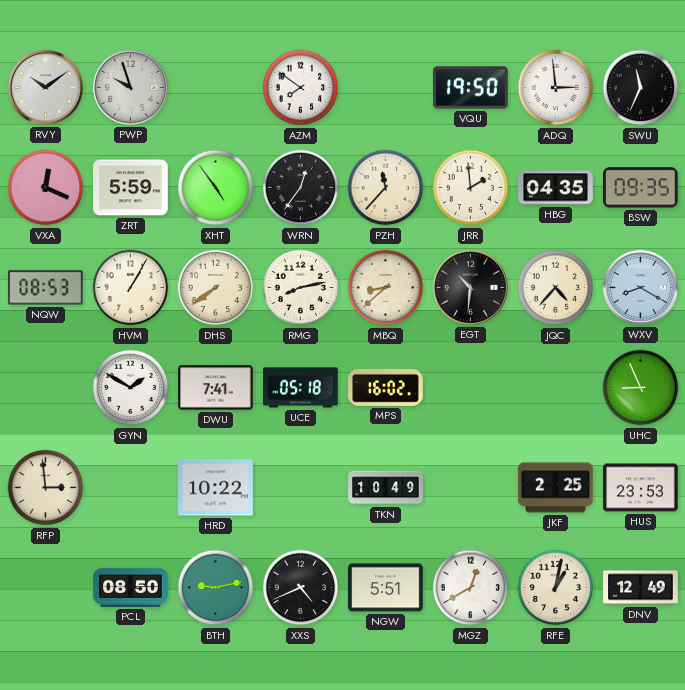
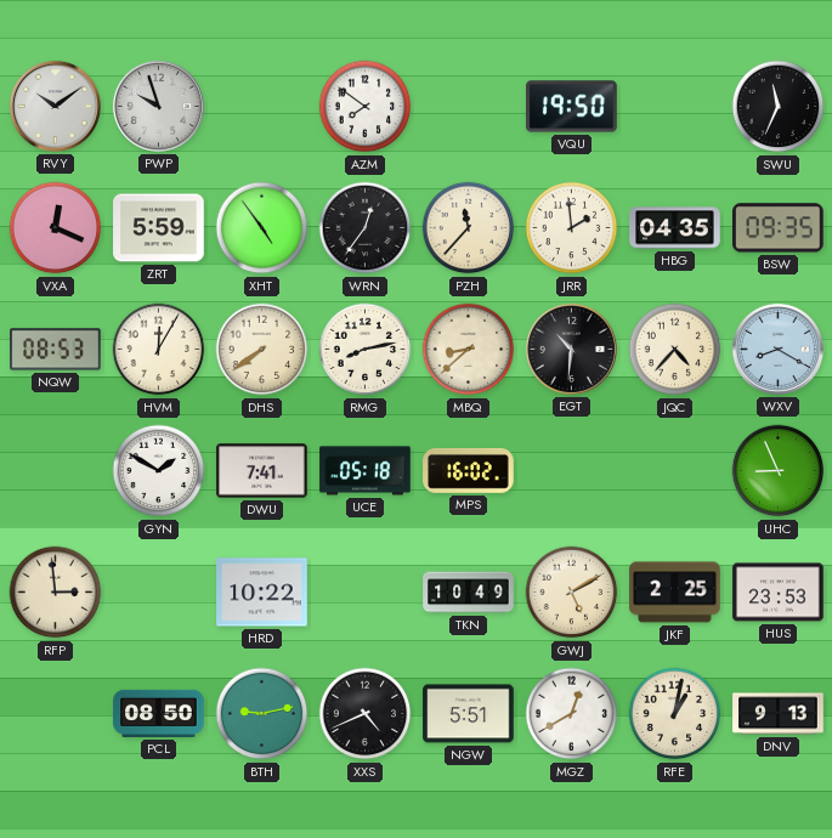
ADQ: 2:59 -> none
HVM: 1:05 -> 12:05
GWJ: none -> 5:10
DNV: 12:49 -> 9:13
